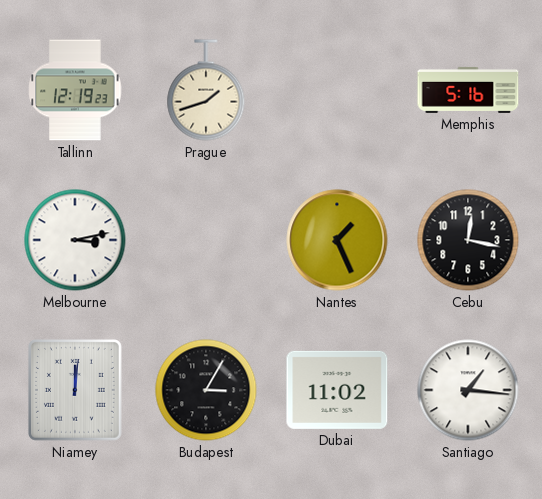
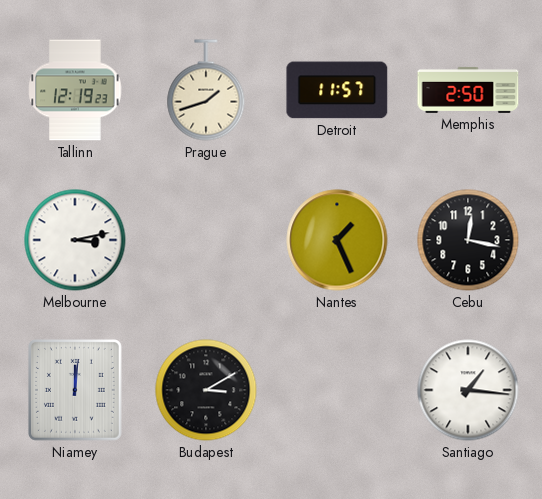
Detroit: none -> 11:57
Memphis: 5:16 -> 2:50
Budapest: 3:05 -> 3:10
Dubai: 11:02 -> none
